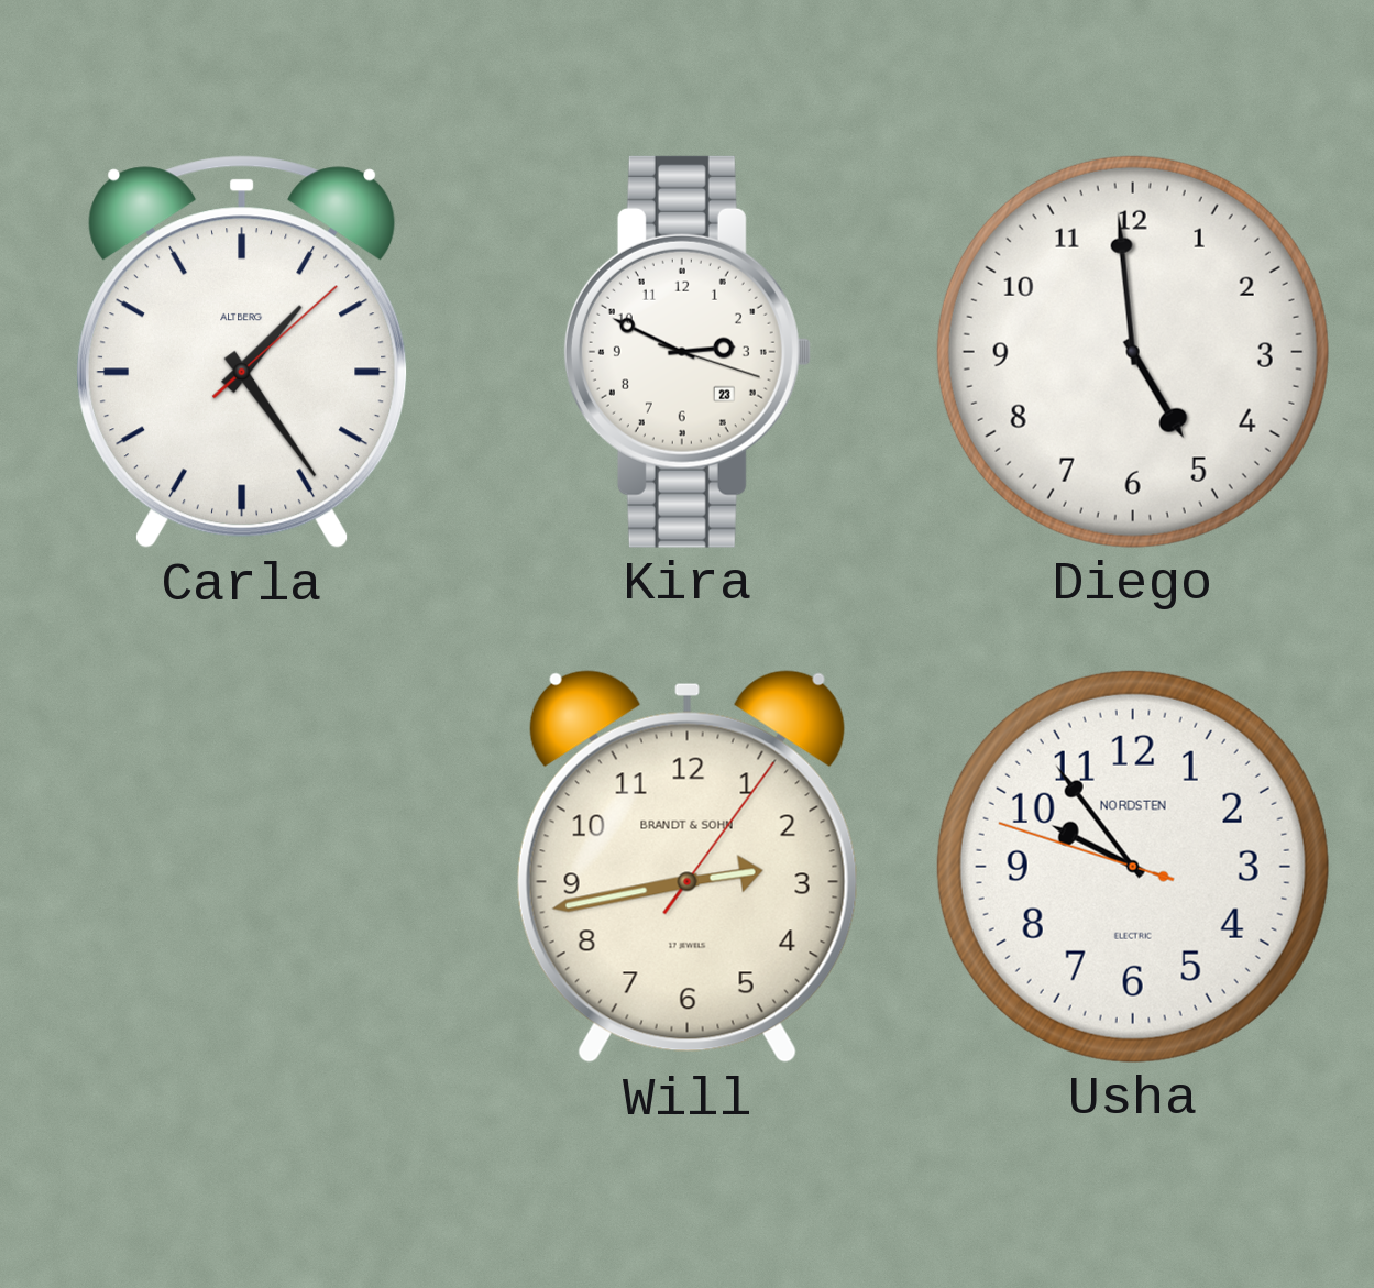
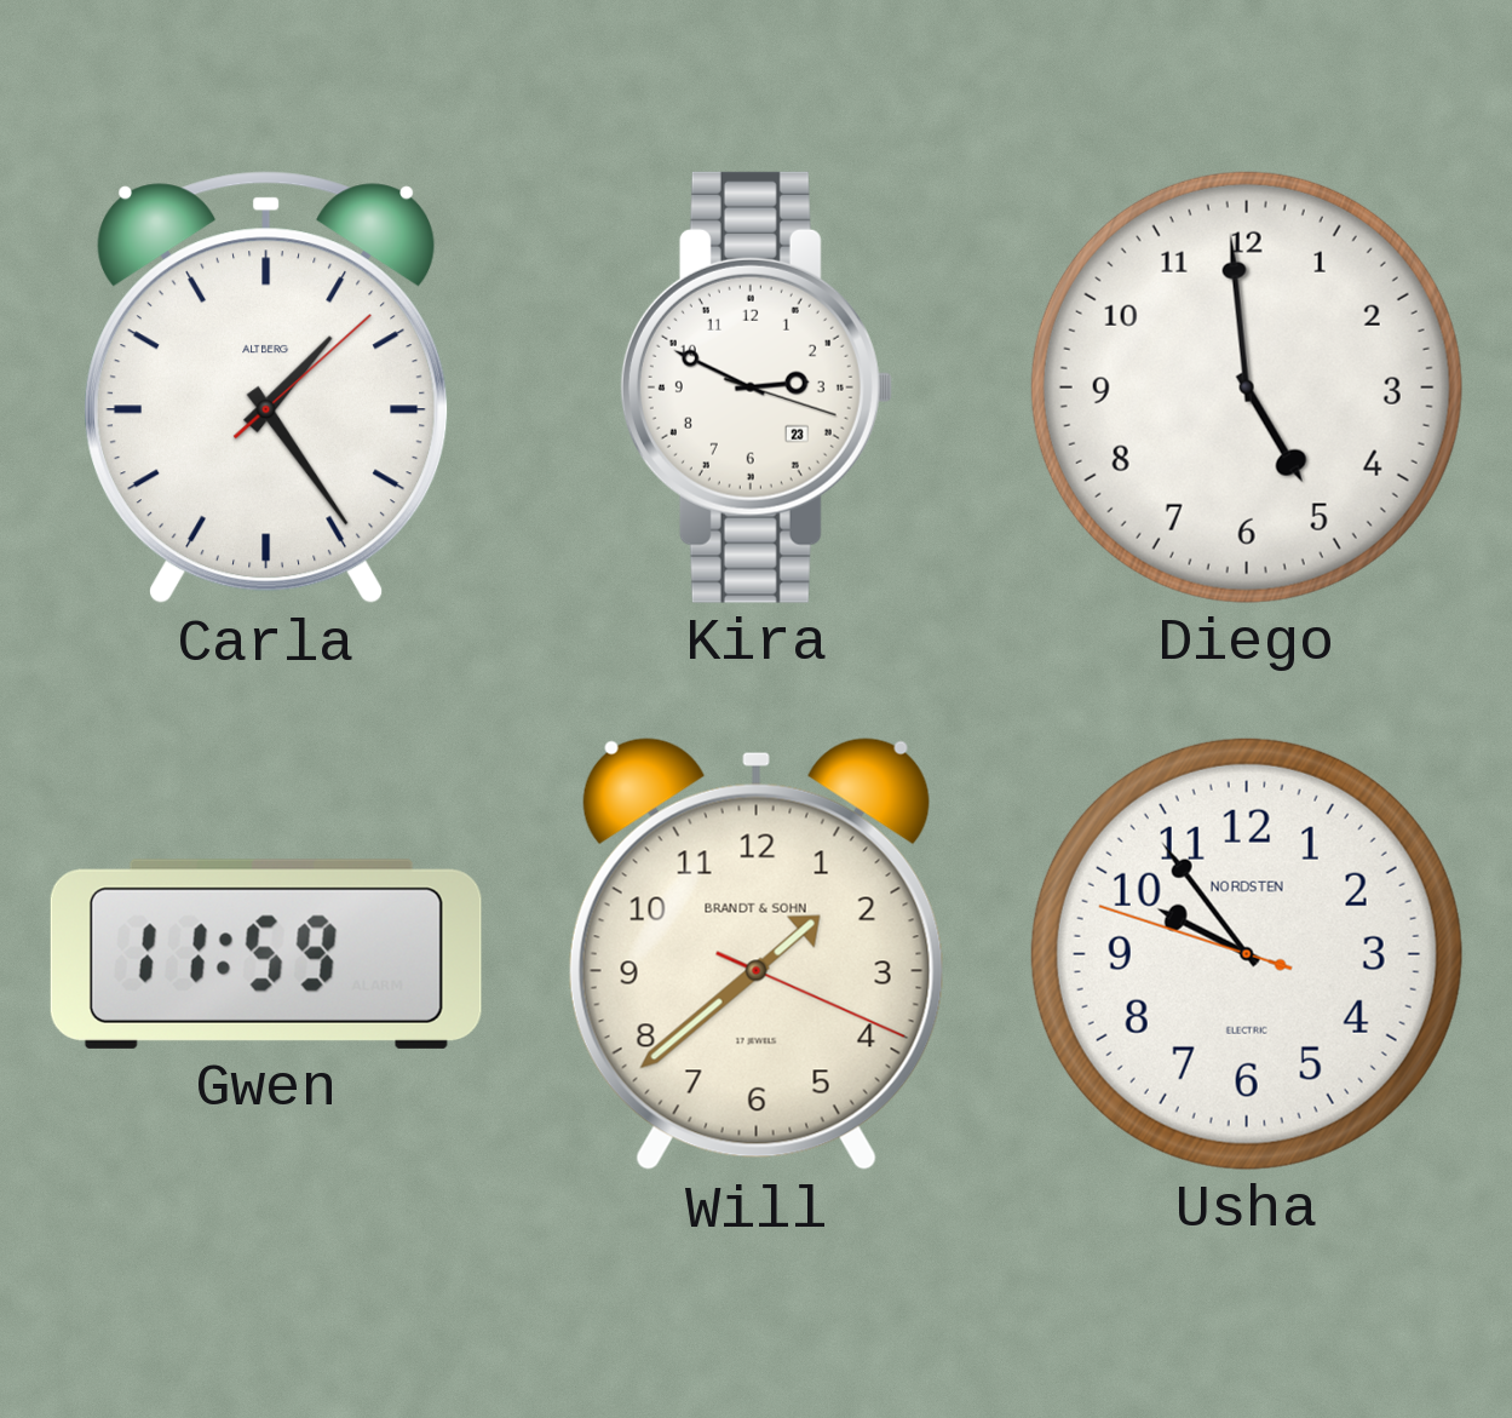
Gwen: none -> 11:59
Will: 2:43 -> 1:38
